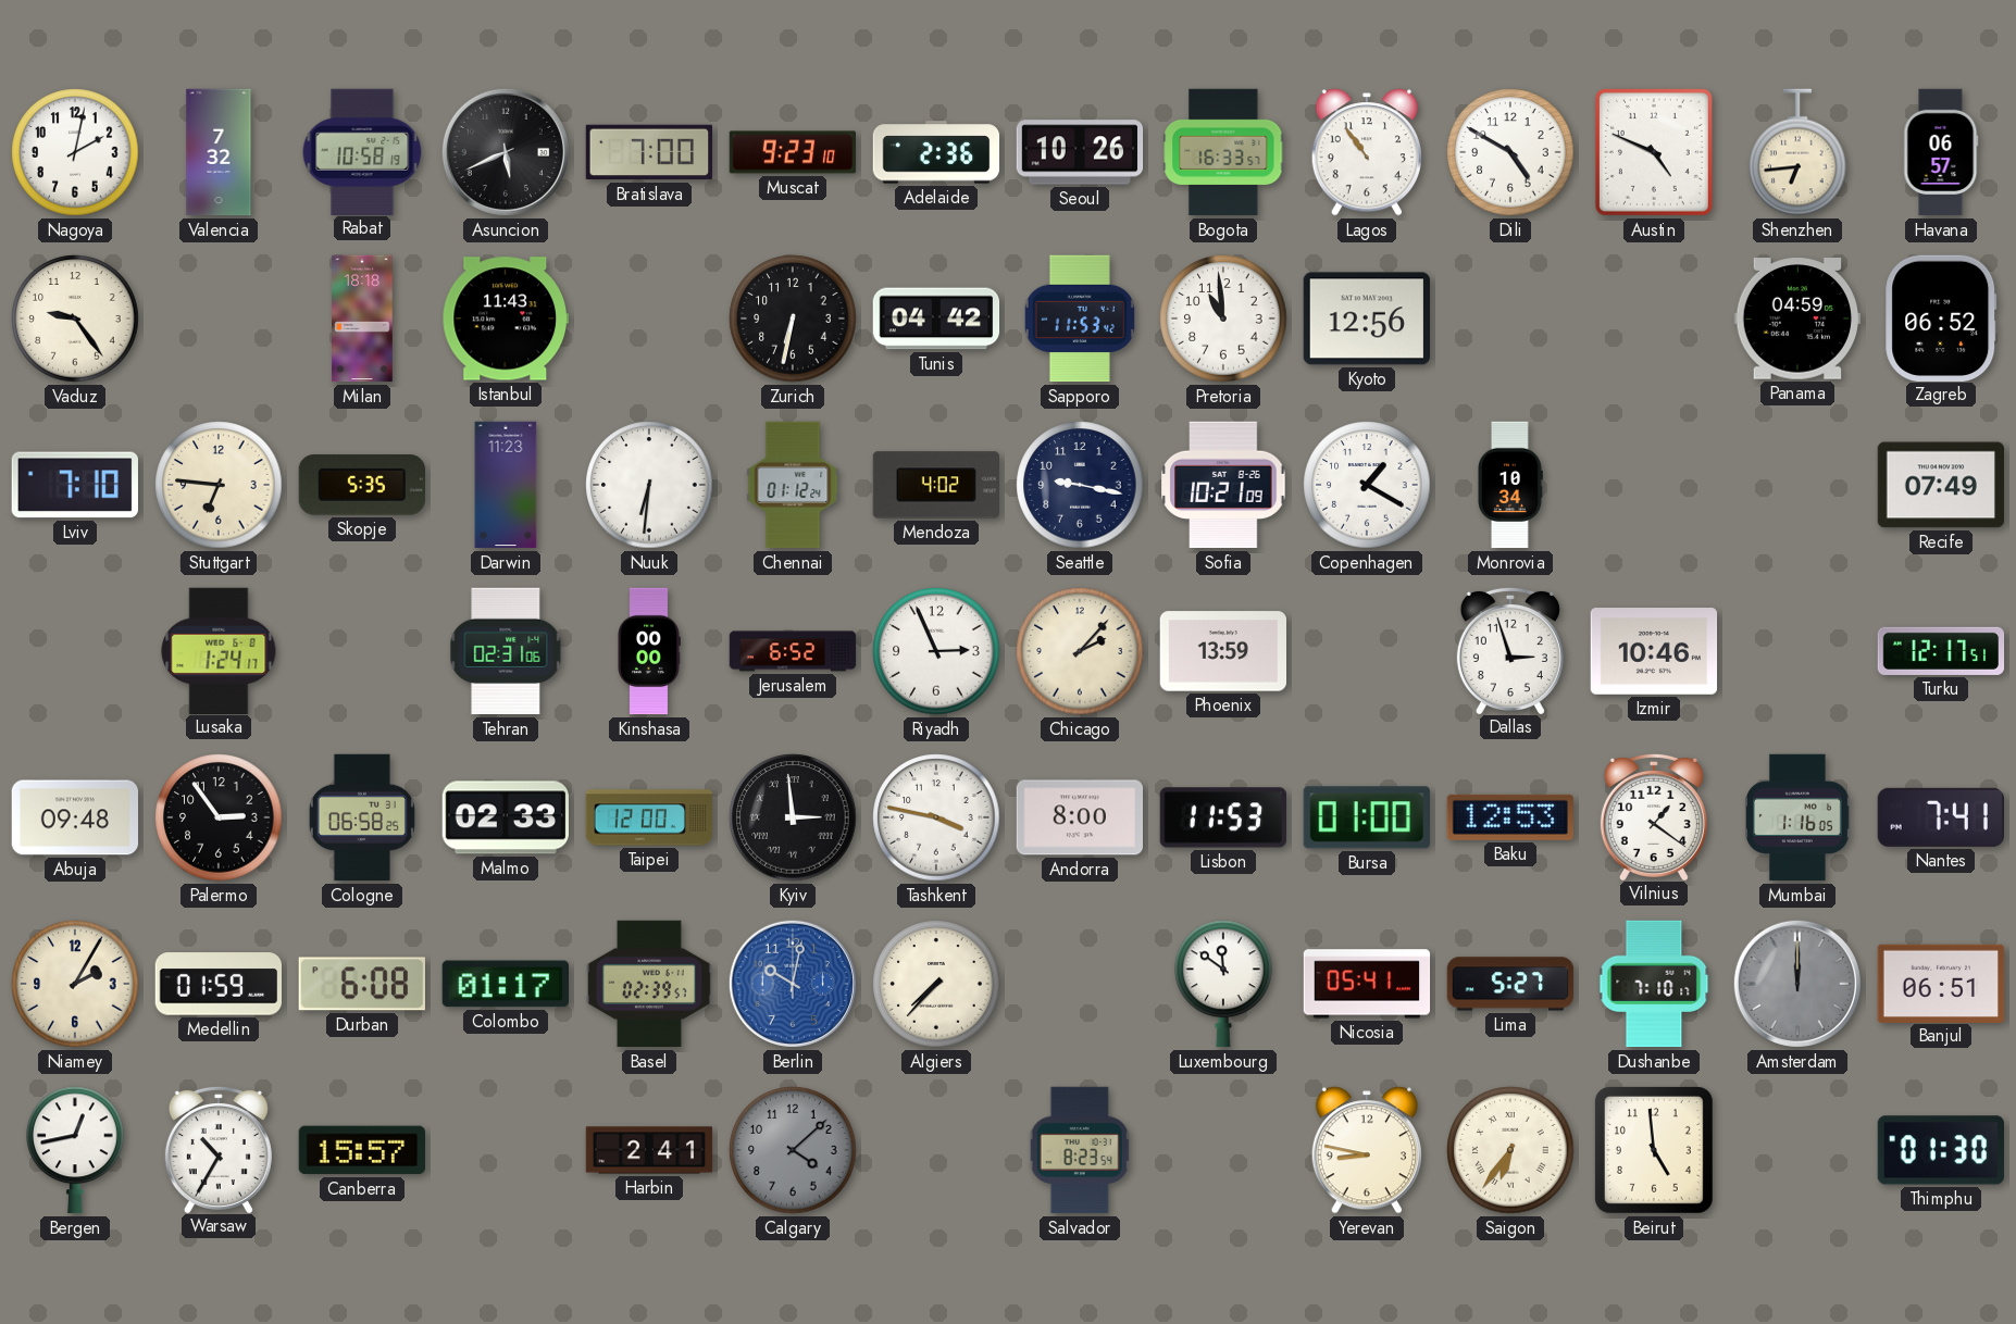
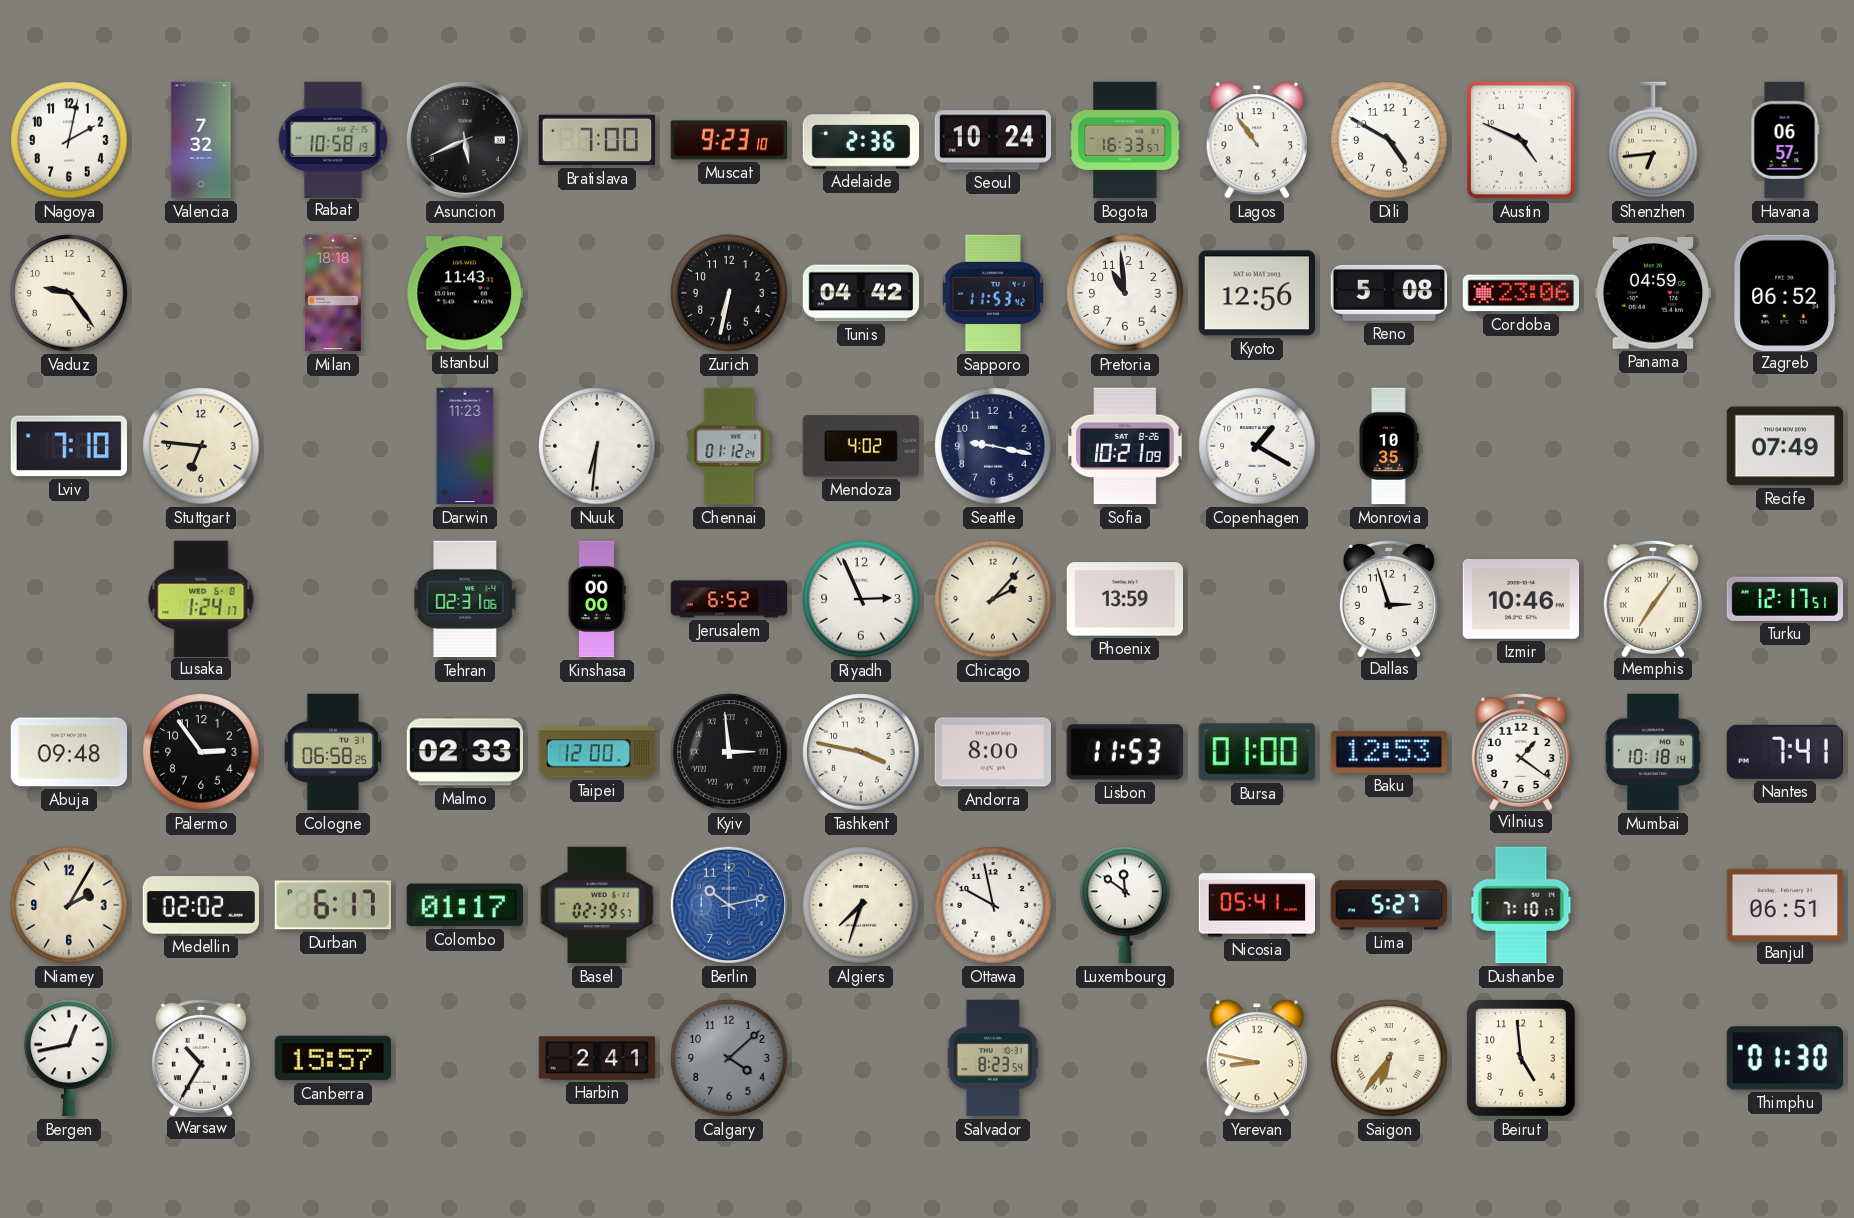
Seoul: 10:26 -> 10:24
Reno: none -> 5:08
Cordoba: none -> 23:06
Skopje: 5:35 -> none
Monrovia: 10:34 -> 10:35
Memphis: none -> 7:06
Mumbai: 1:16 -> 10:18
Medellin: 01:59 -> 02:02
Durban: 6:08 -> 6:17
Berlin: 10:02 -> 10:13
Algiers: 7:37 -> 7:33
Ottawa: none -> 9:58
Amsterdam: 12:00 -> none
